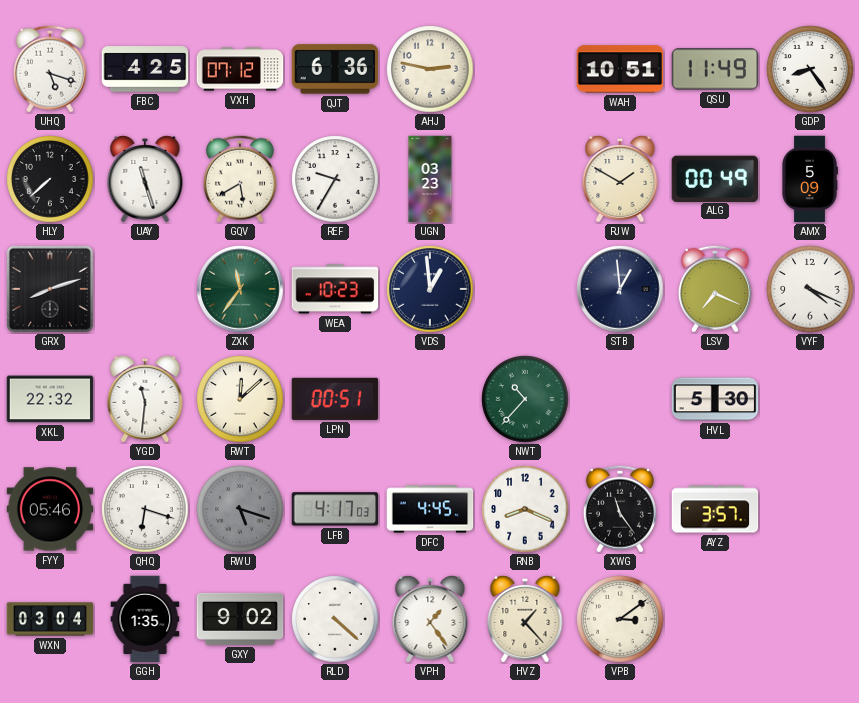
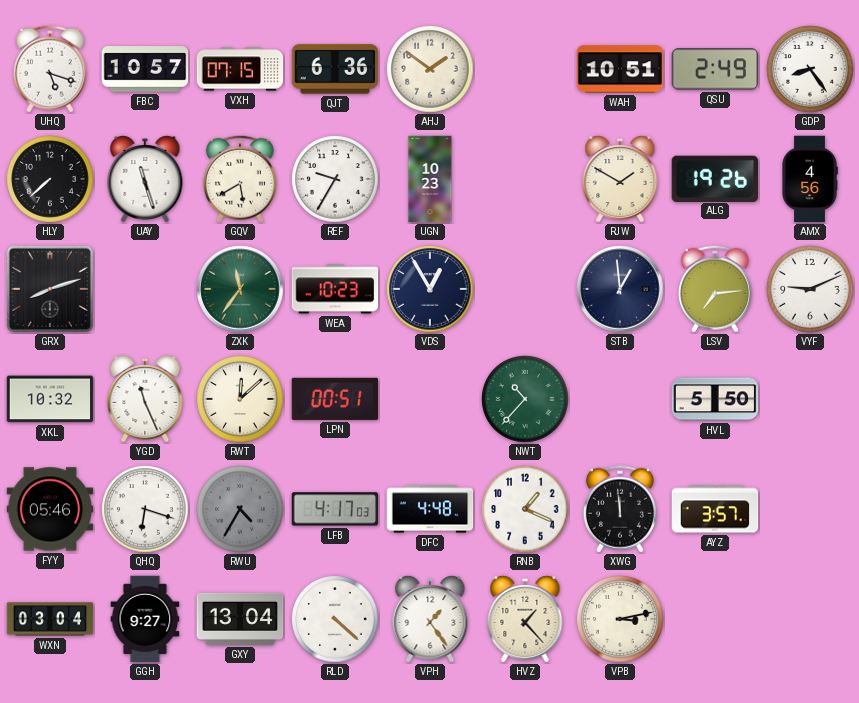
FBC: 4:25 -> 10:57
VXH: 07:12 -> 07:15
AHJ: 2:47 -> 1:51
QSU: 11:49 -> 2:49
UGN: 03:23 -> 10:23
ALG: 00:49 -> 19:26
AMX: 5:09 -> 4:56
VDS: 12:59 -> 12:55
LSV: 7:19 -> 7:14
VYF: 4:19 -> 9:11
XKL: 22:32 -> 10:32
YGD: 11:31 -> 11:26
HVL: 5:30 -> 5:50
RWU: 5:18 -> 4:35
DFC: 4:45 -> 4:48
RNB: 8:19 -> 1:19
XWG: 11:24 -> 11:59
GGH: 1:35 -> 9:27
GXY: 9:02 -> 13:04
VPB: 3:09 -> 3:13
